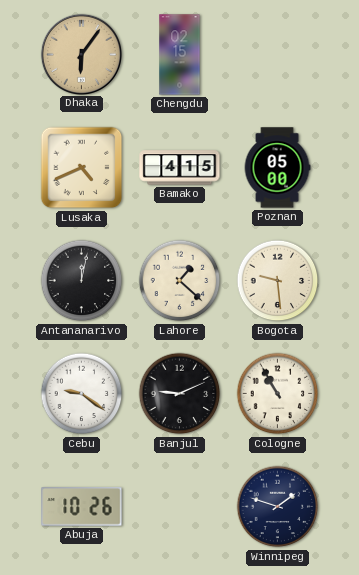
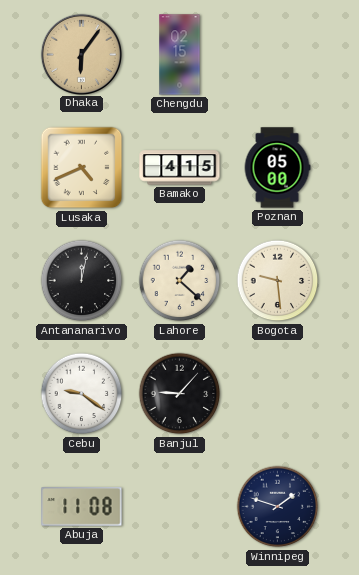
Banjul: 9:11 -> 9:07
Cologne: 10:55 -> none
Abuja: 10:26 -> 11:08
